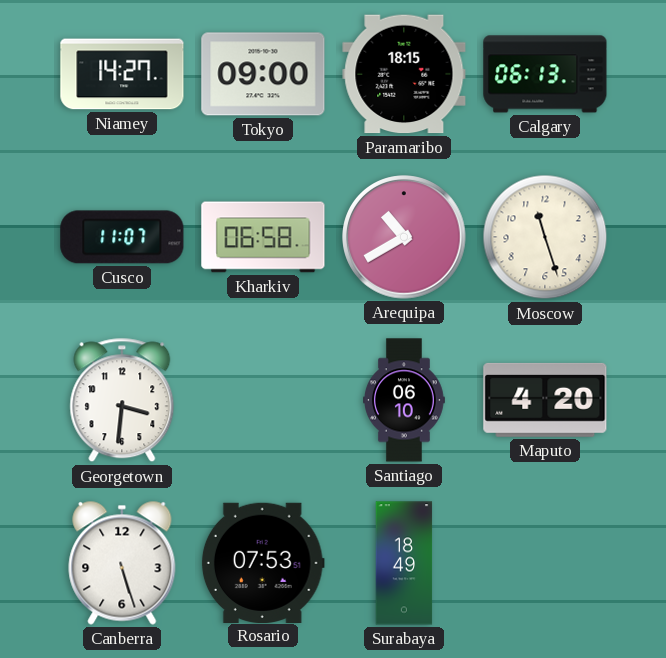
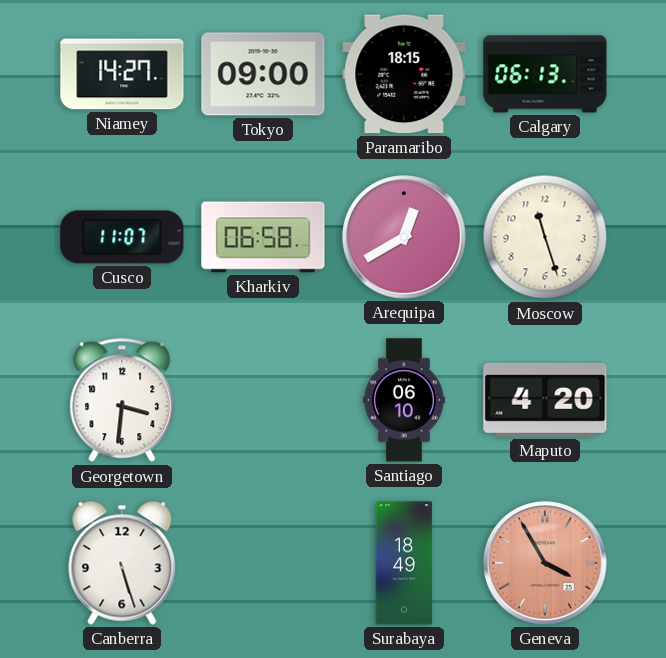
Arequipa: 10:40 -> 12:40
Rosario: 07:53 -> none
Geneva: none -> 3:55
